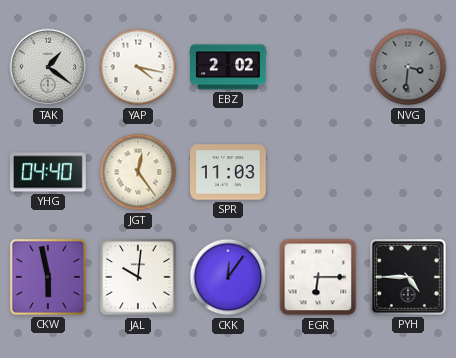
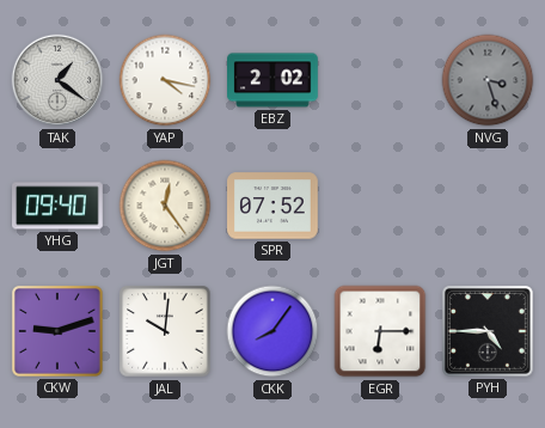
NVG: 3:31 -> 3:27
YHG: 04:40 -> 09:40
SPR: 11:03 -> 07:52
CKW: 5:58 -> 9:12
CKK: 12:06 -> 8:06
